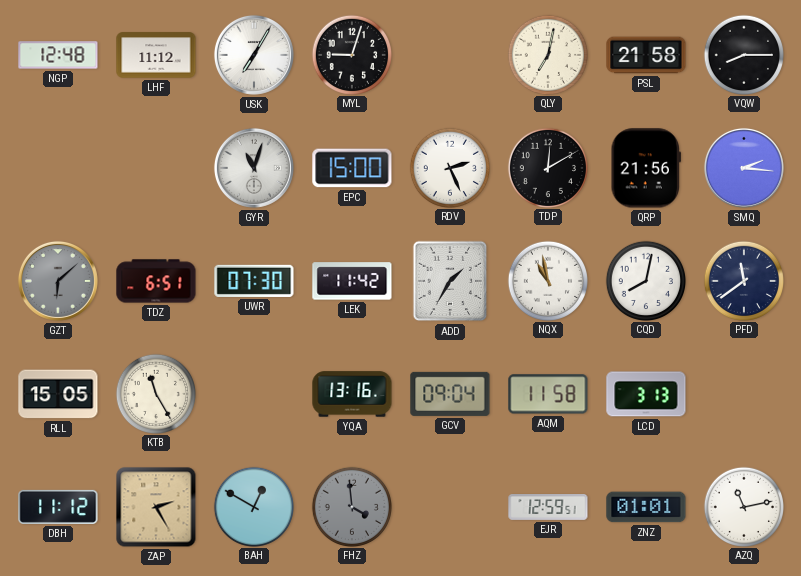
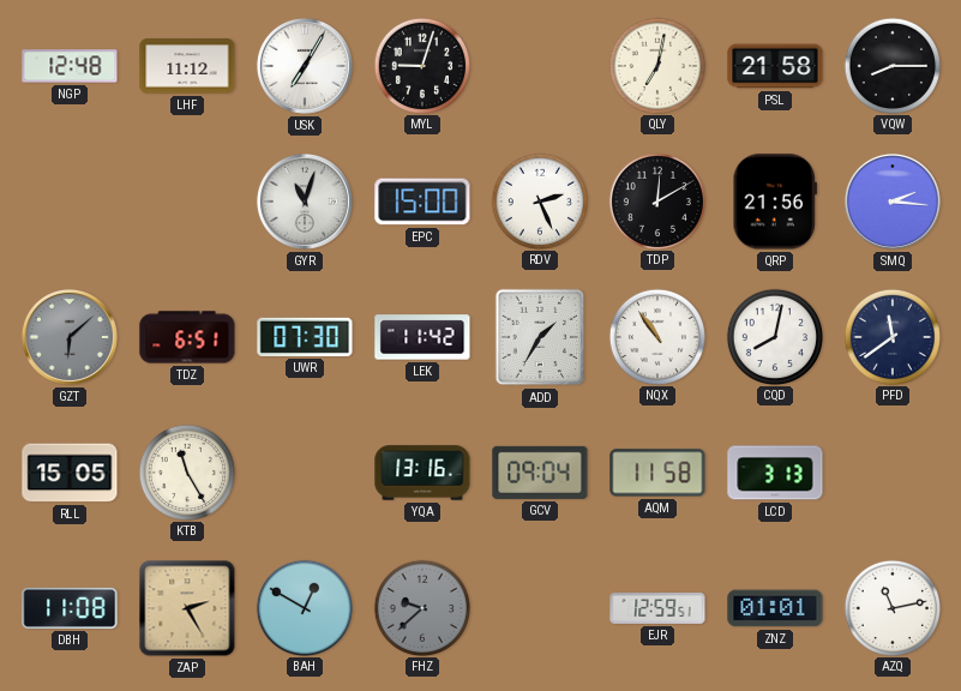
NQX: 10:58 -> 10:54
DBH: 11:12 -> 11:08
FHZ: 3:59 -> 9:38
